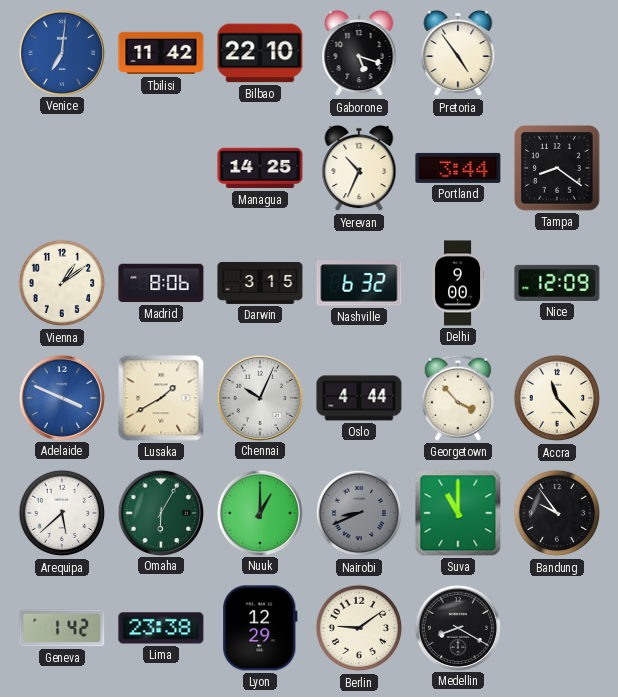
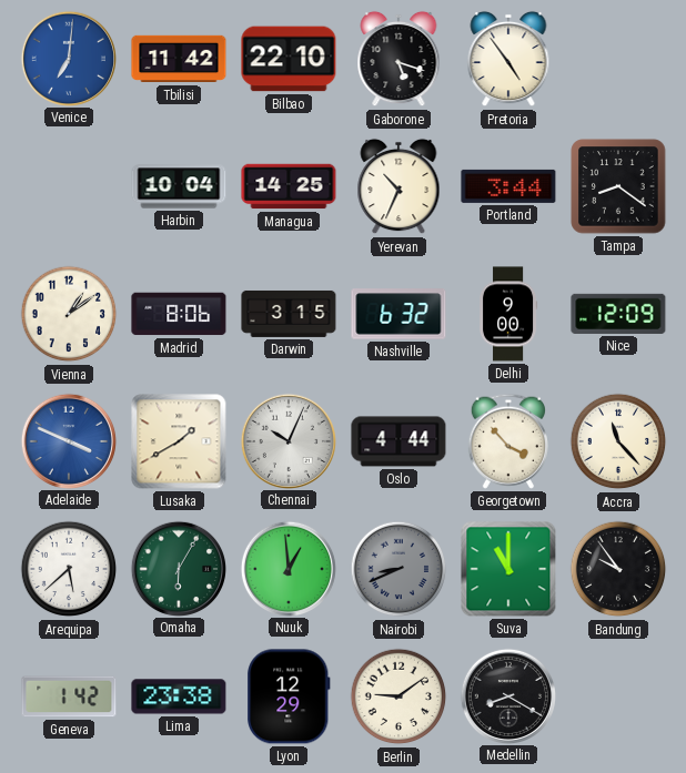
Harbin: none -> 10:04
Nuuk: 1:00 -> 12:59
